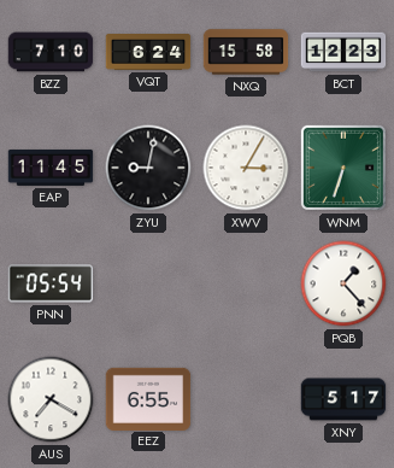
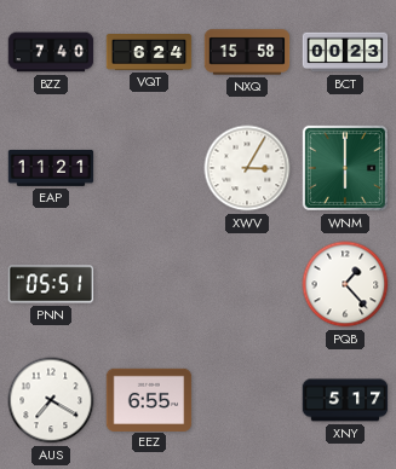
BZZ: 7:10 -> 7:40
BCT: 12:23 -> 00:23
EAP: 11:45 -> 11:21
ZYU: 9:02 -> none
WNM: 6:33 -> 6:00
PNN: 05:54 -> 05:51
